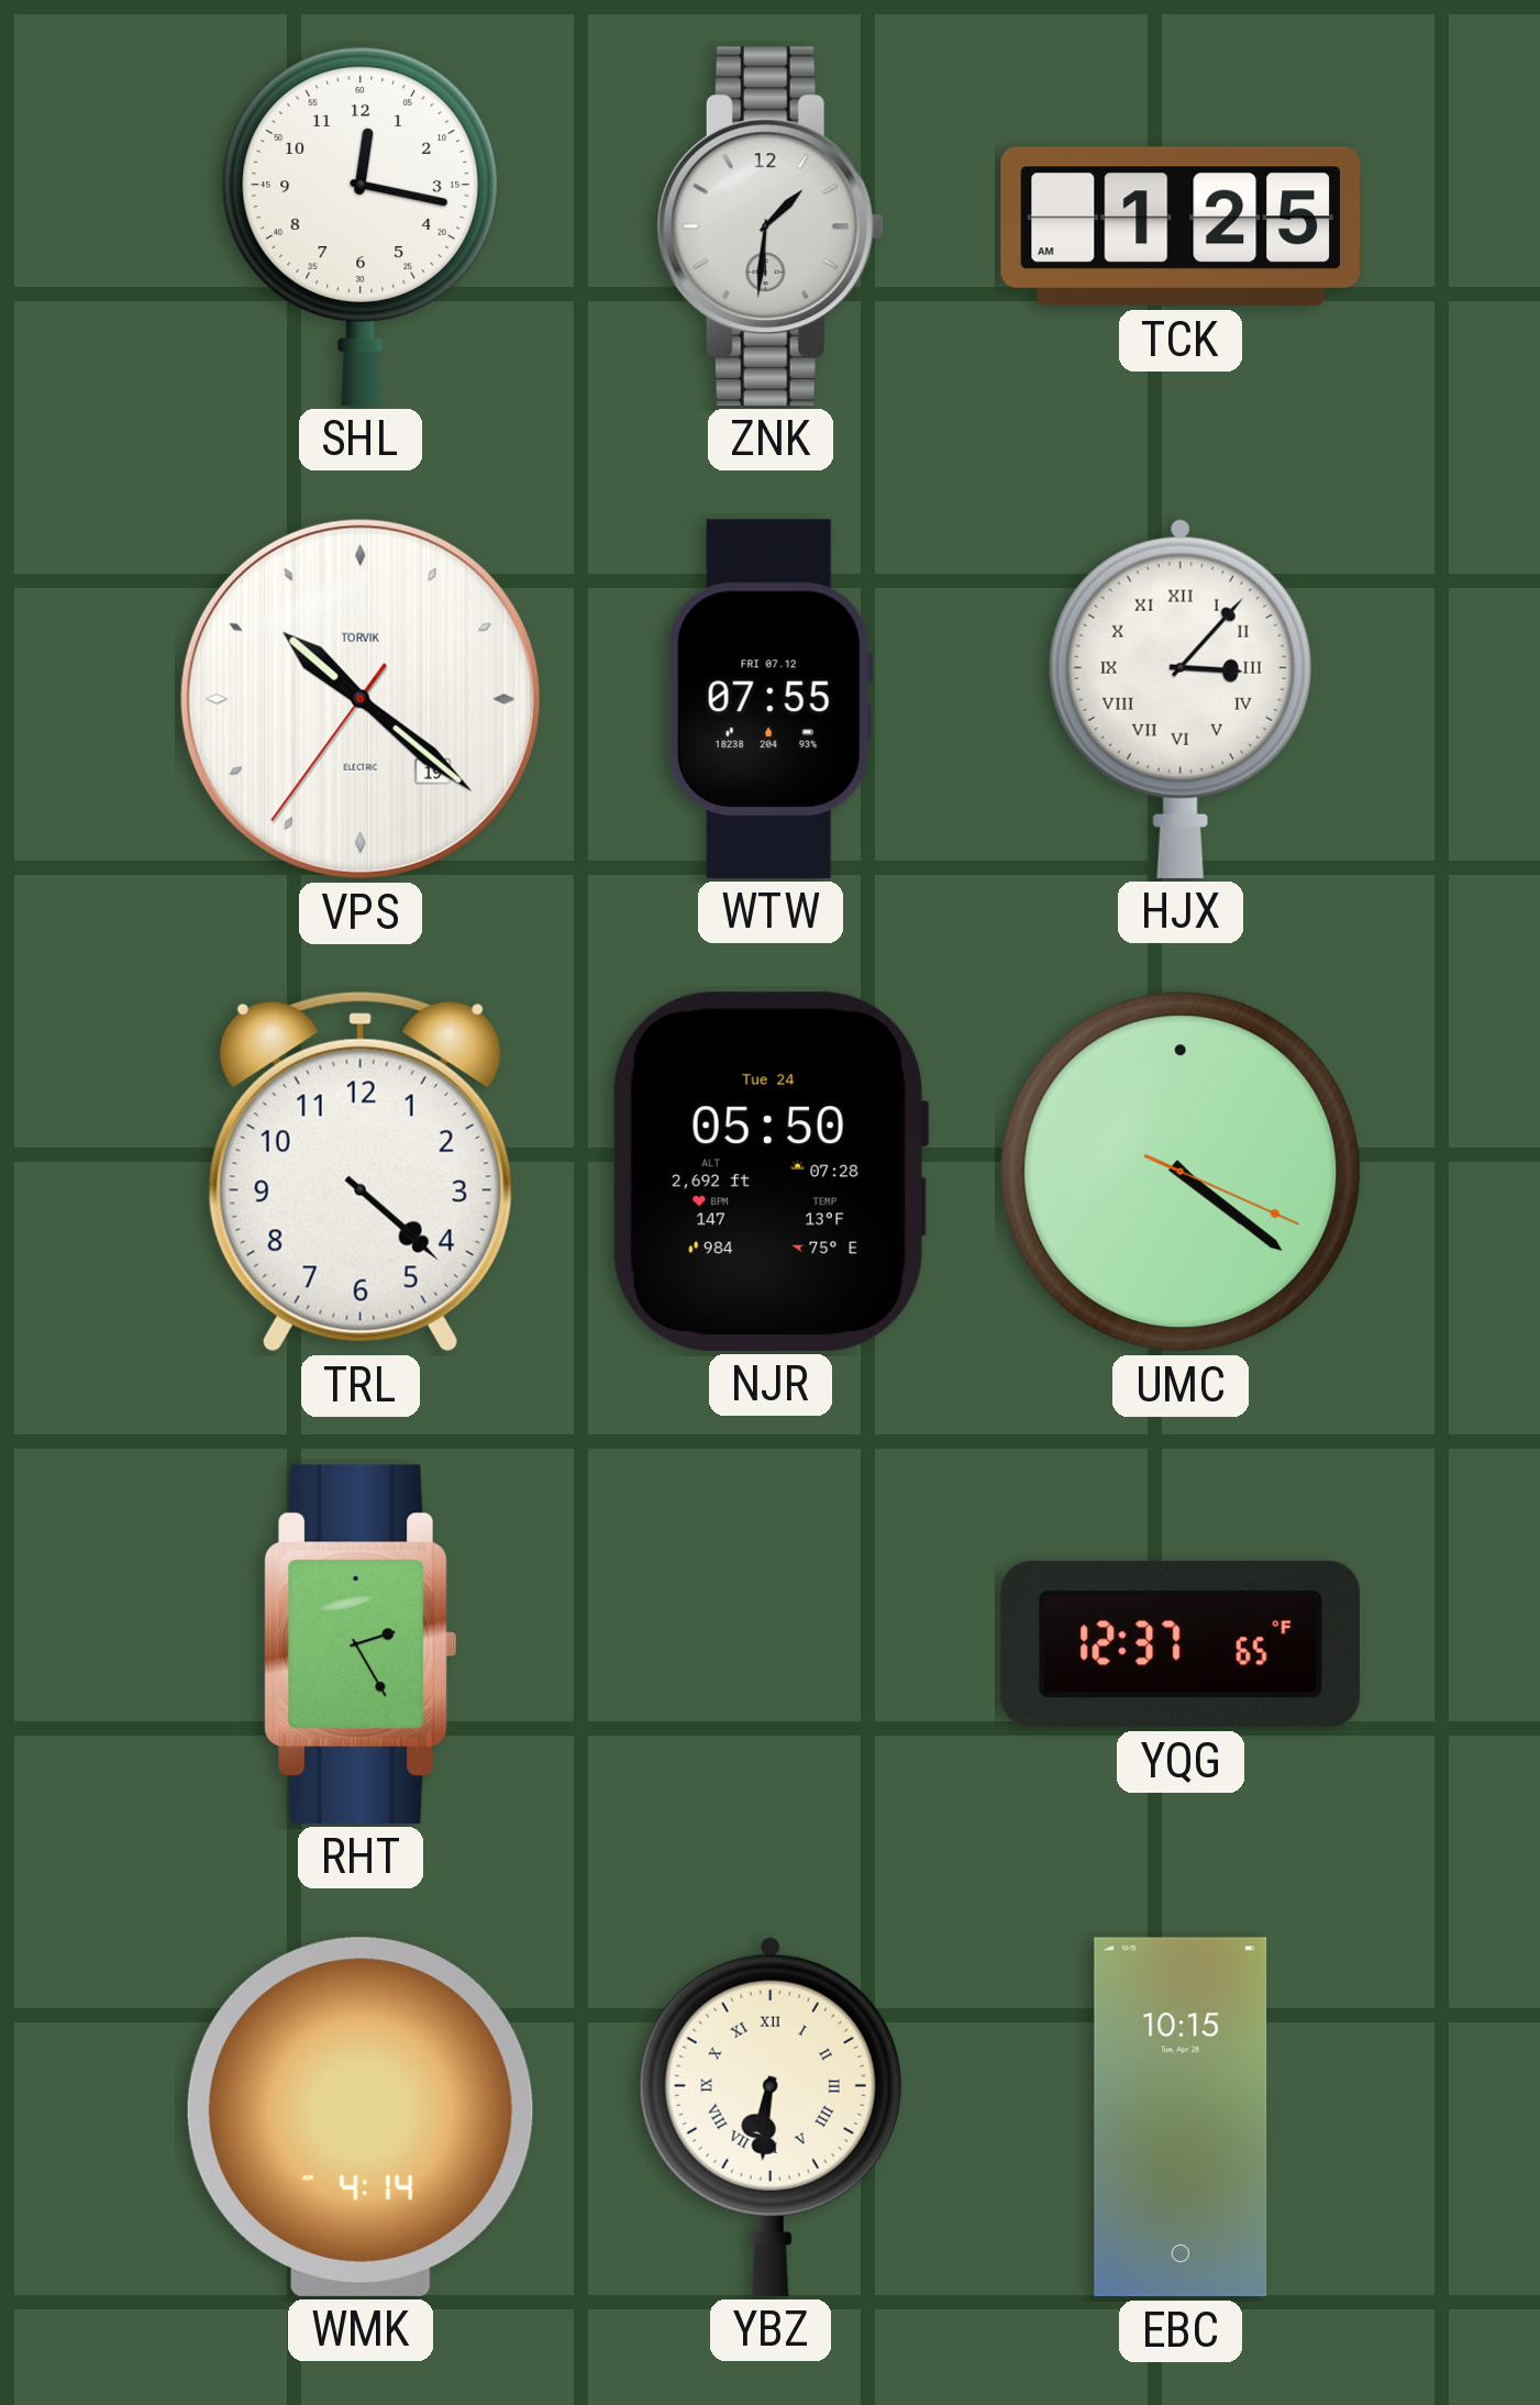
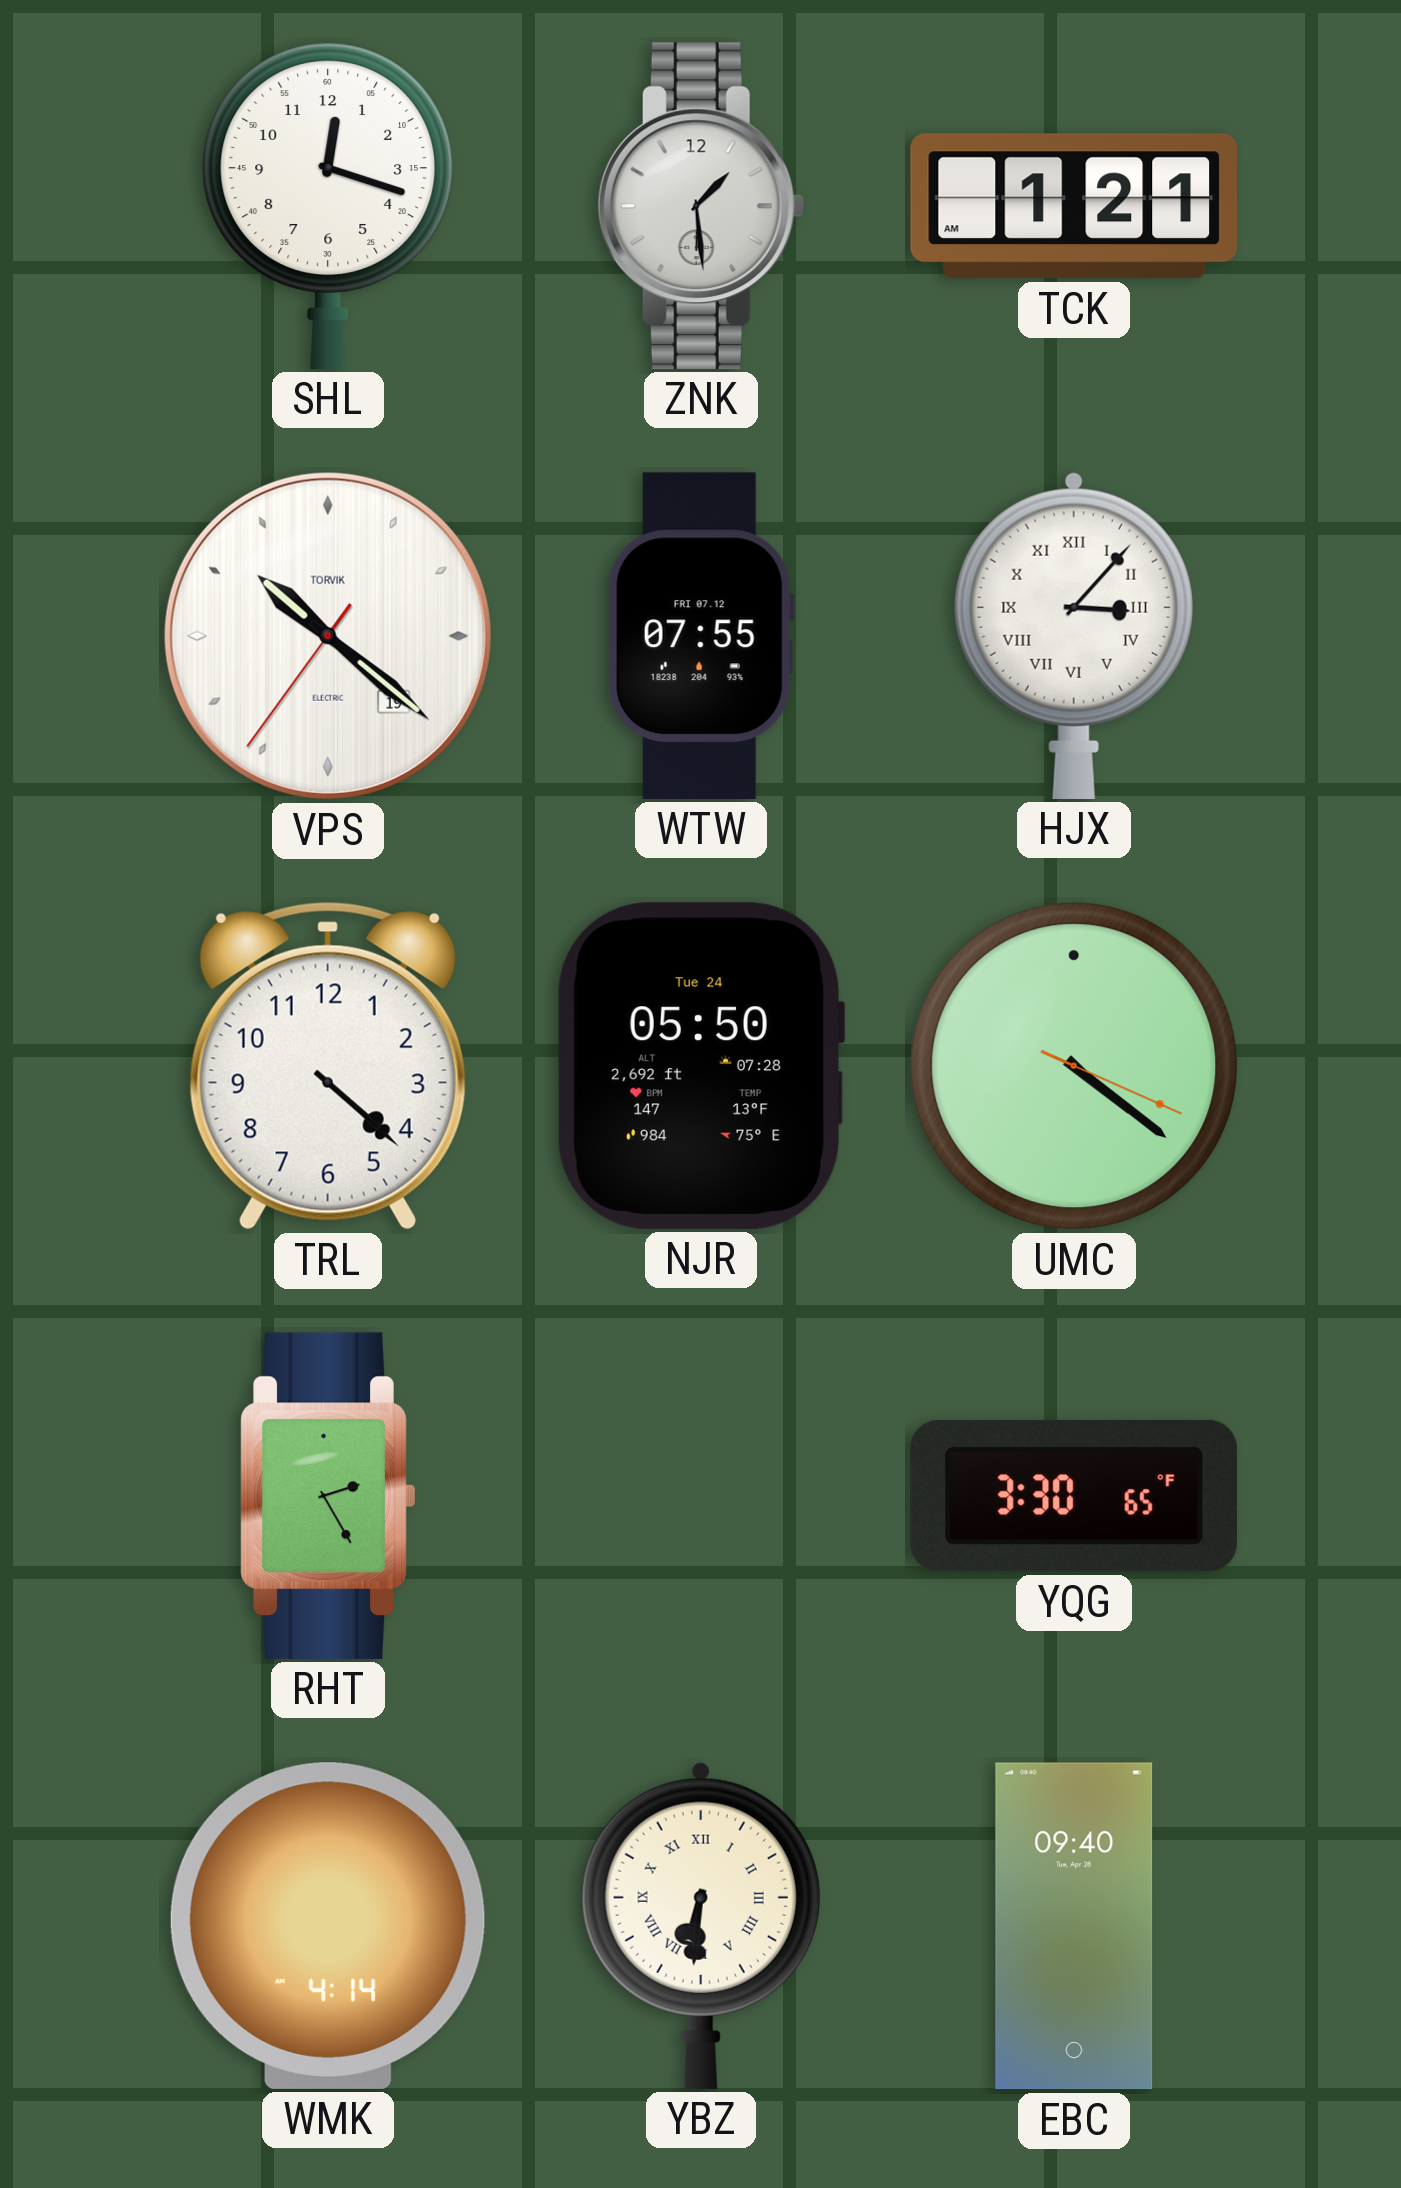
SHL: 12:17 -> 12:18
ZNK: 1:31 -> 1:29
TCK: 1:25 -> 1:21
YQG: 12:37 -> 3:30
EBC: 10:15 -> 09:40
